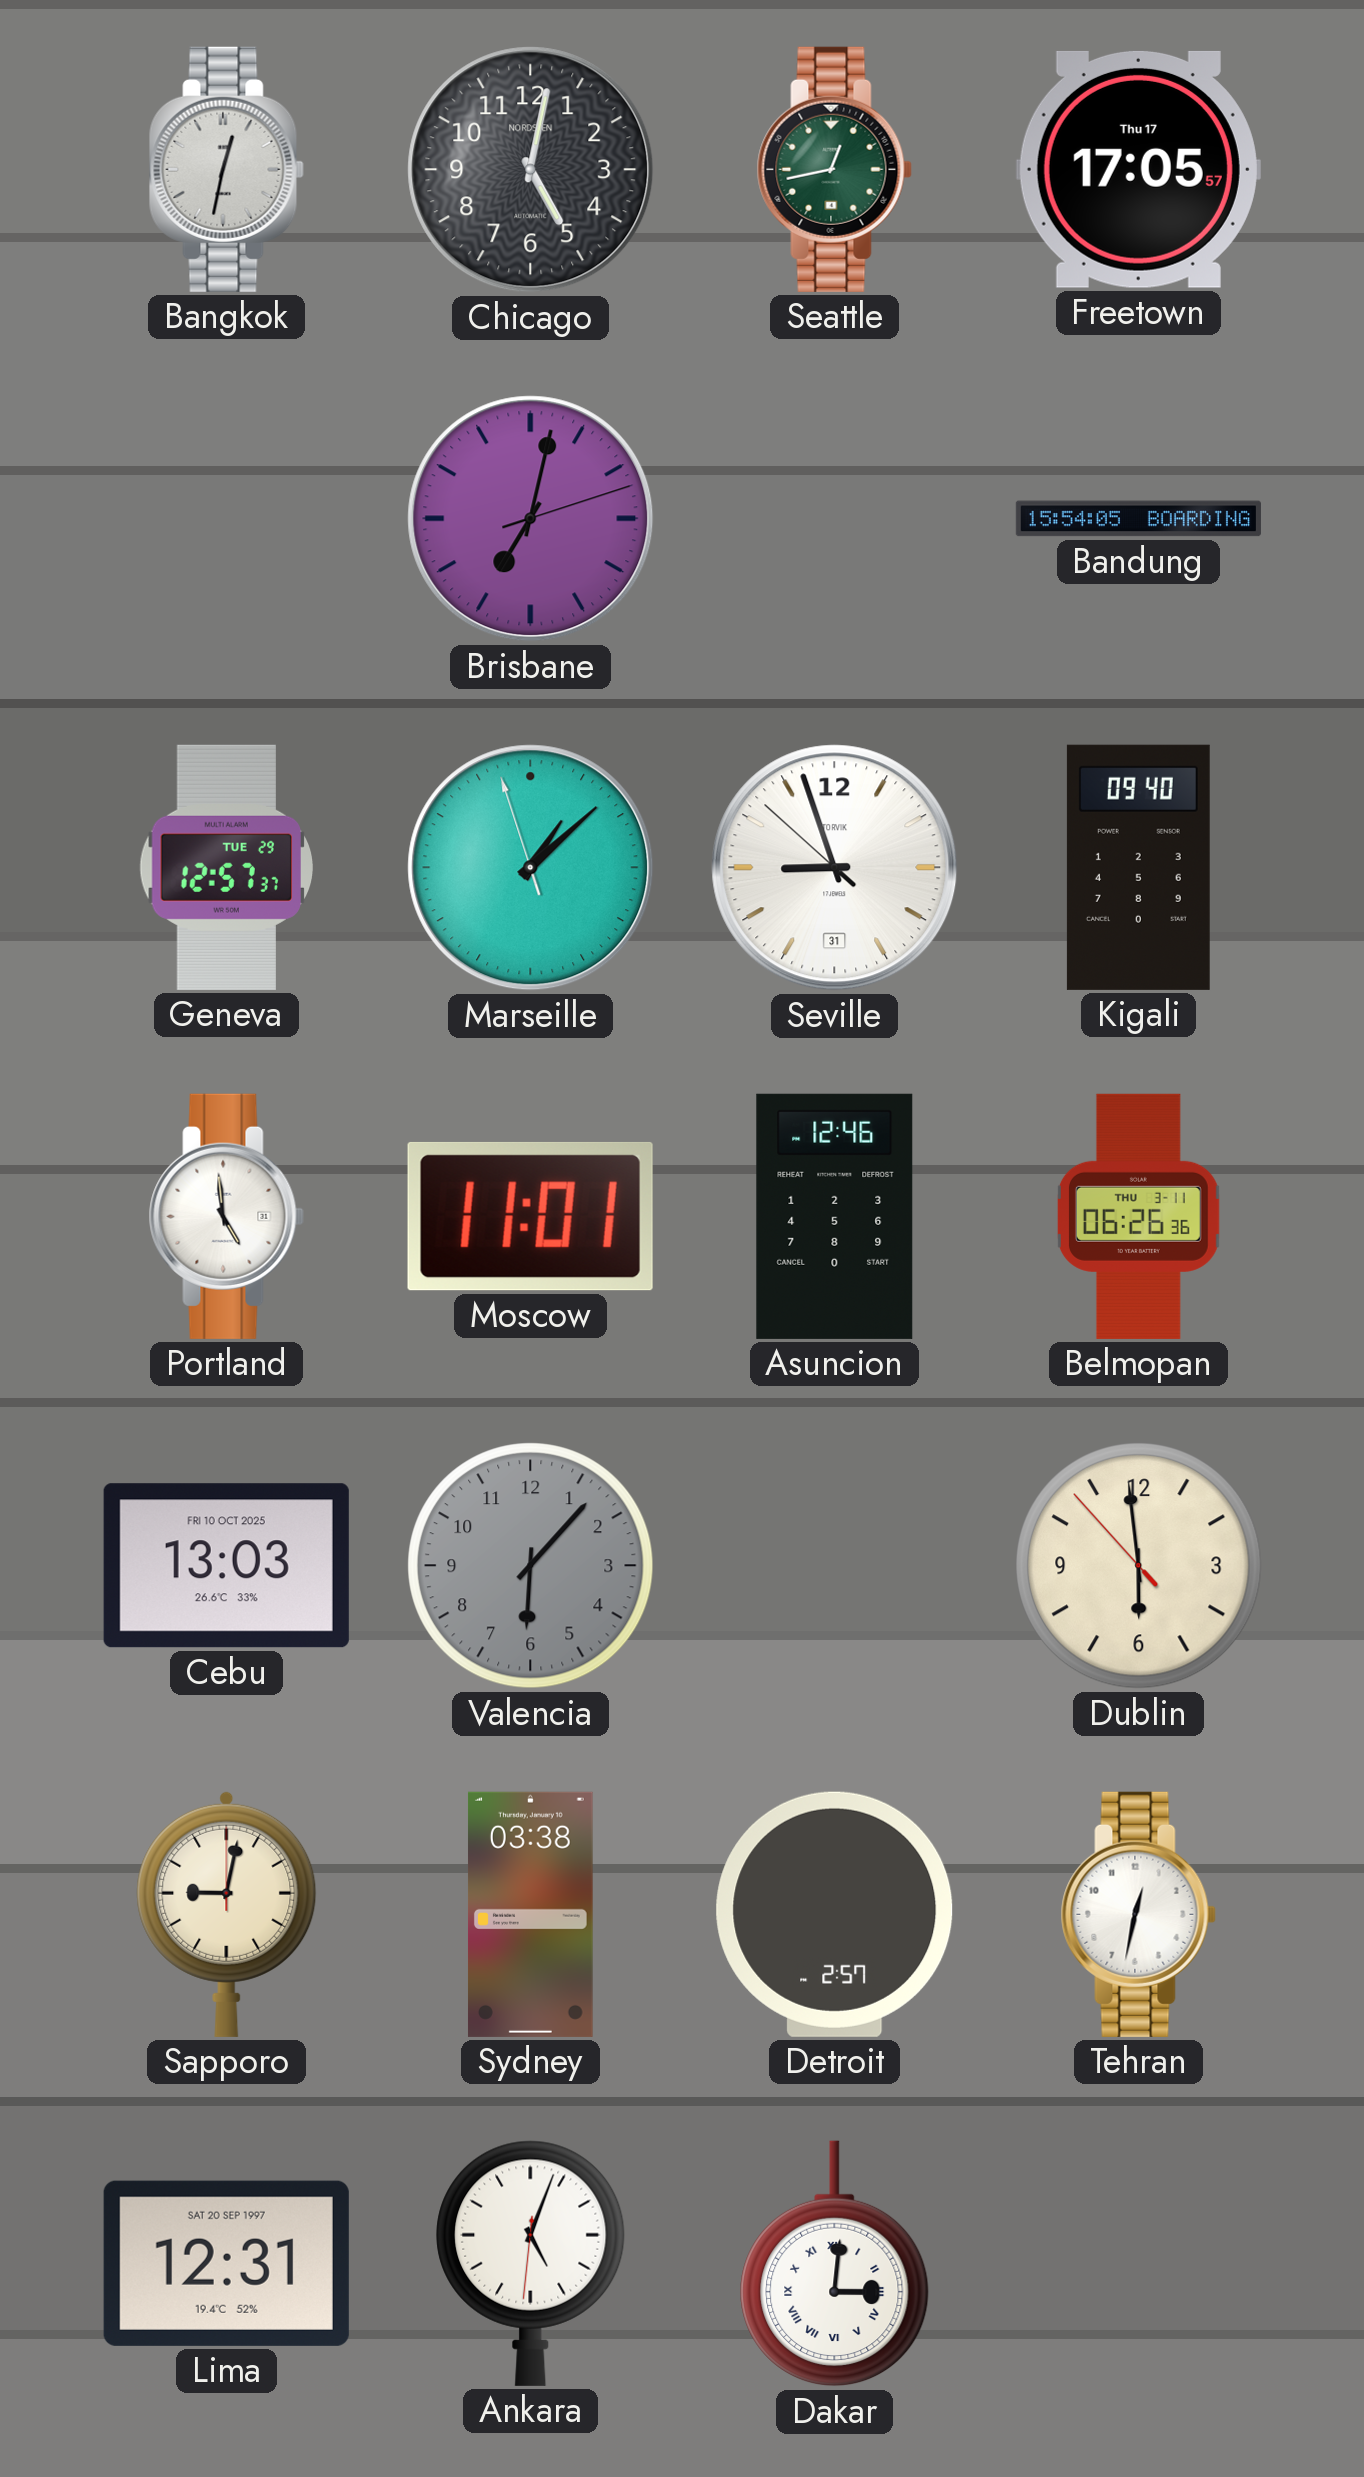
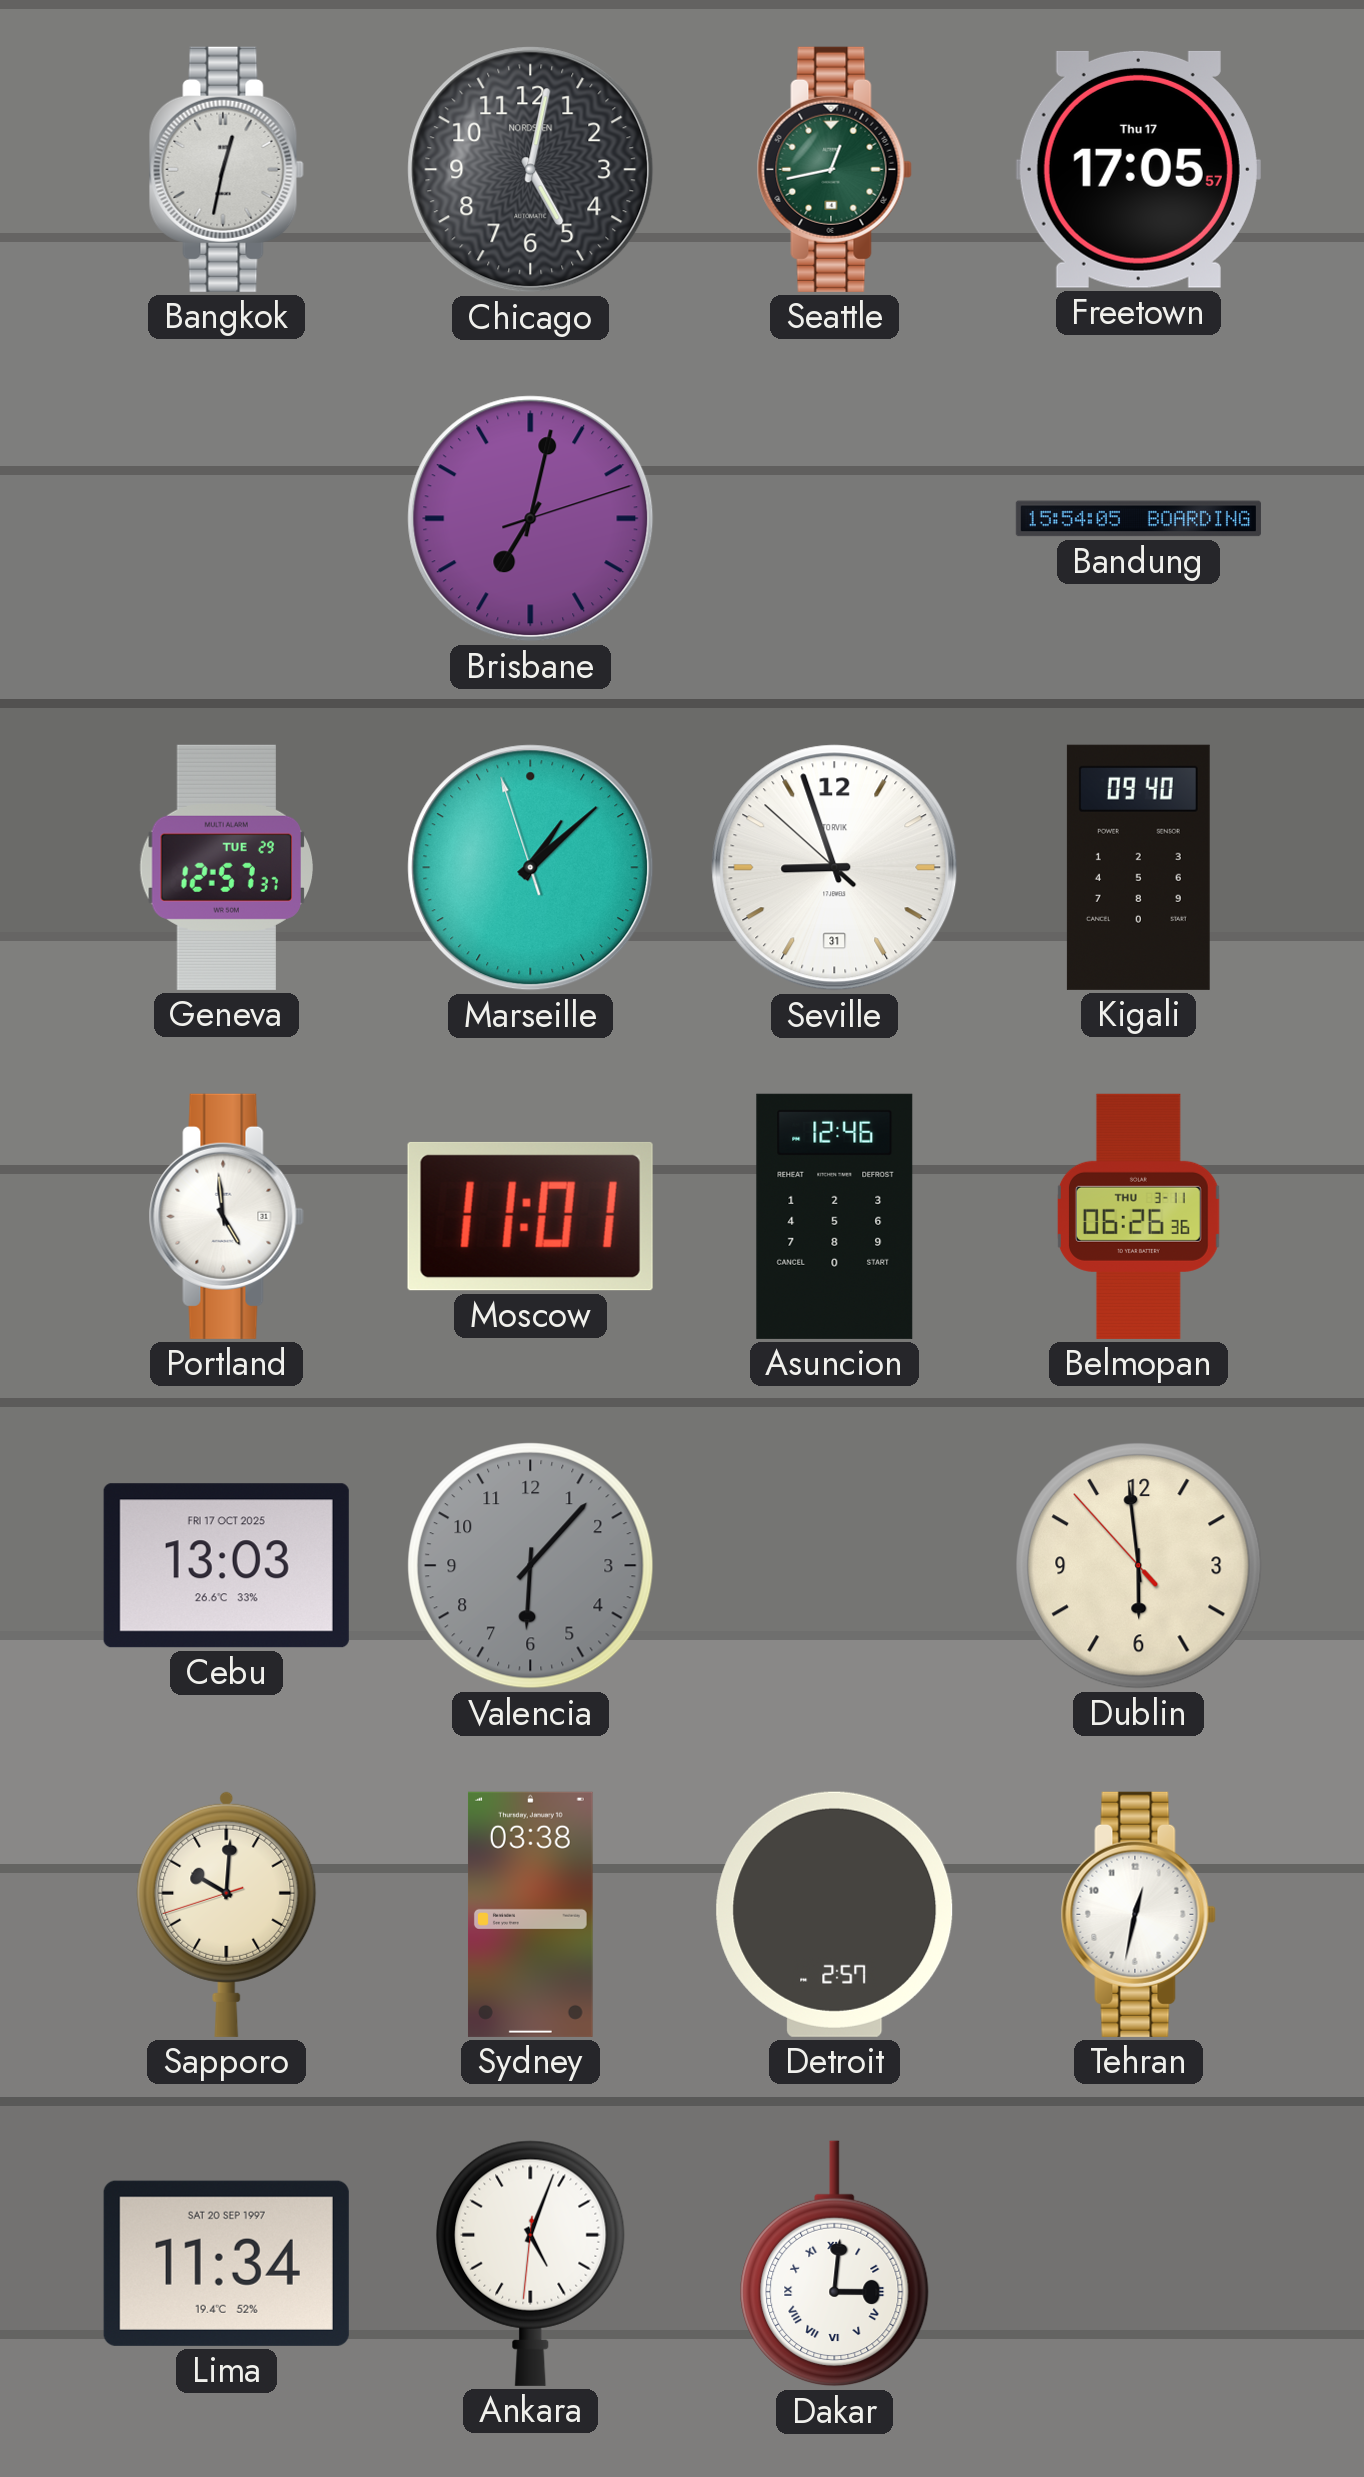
Cebu date: FRI 10 OCT 2025 -> FRI 17 OCT 2025
Sapporo: 9:02 -> 10:00
Lima: 12:31 -> 11:34
